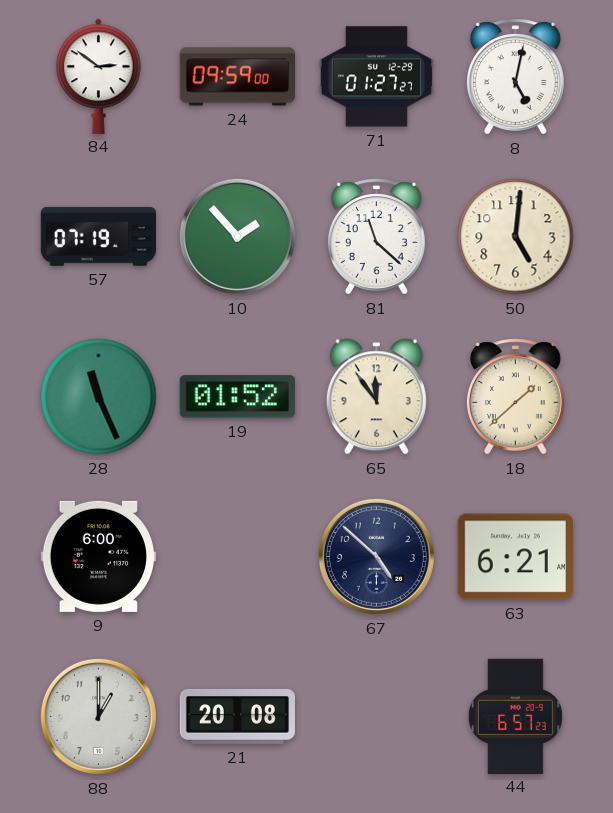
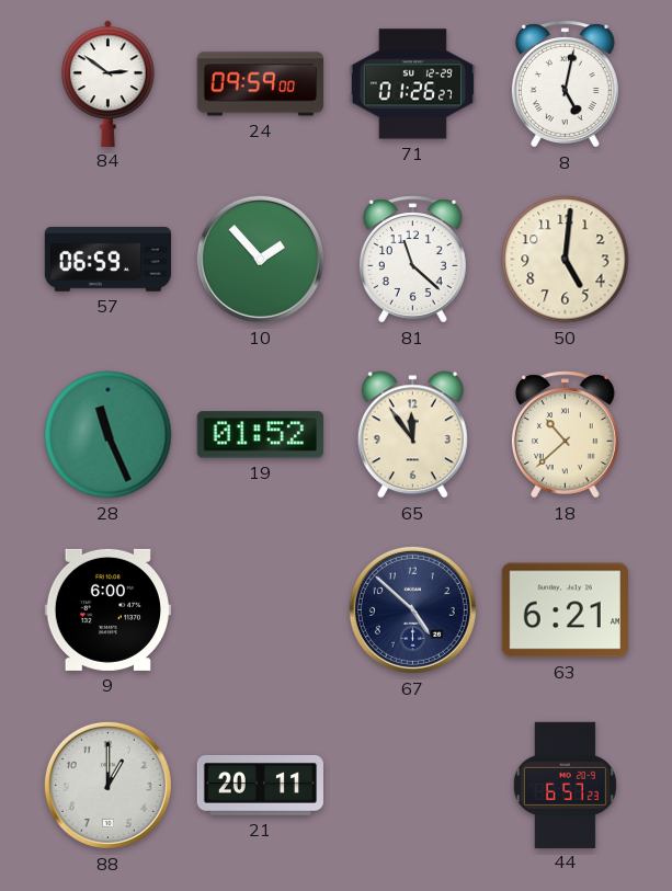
71: 01:27 -> 01:26
57: 07:19 -> 06:59
18: 1:38 -> 10:38
21: 20:08 -> 20:11
